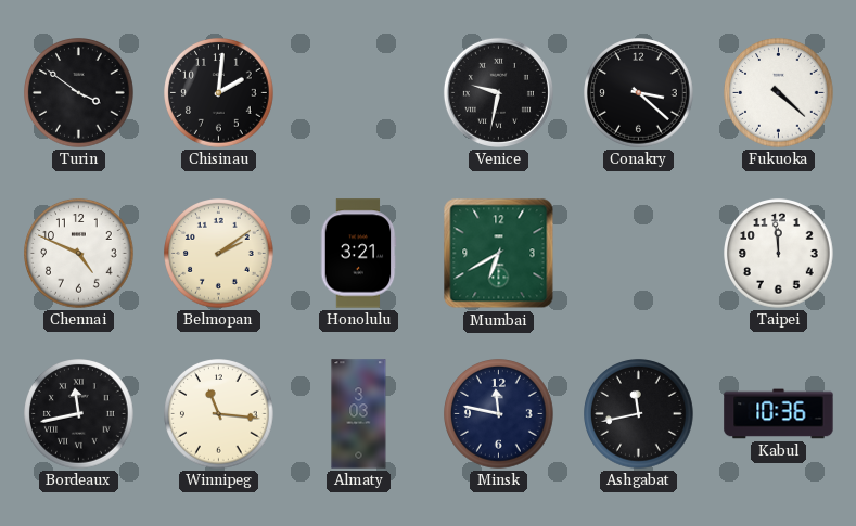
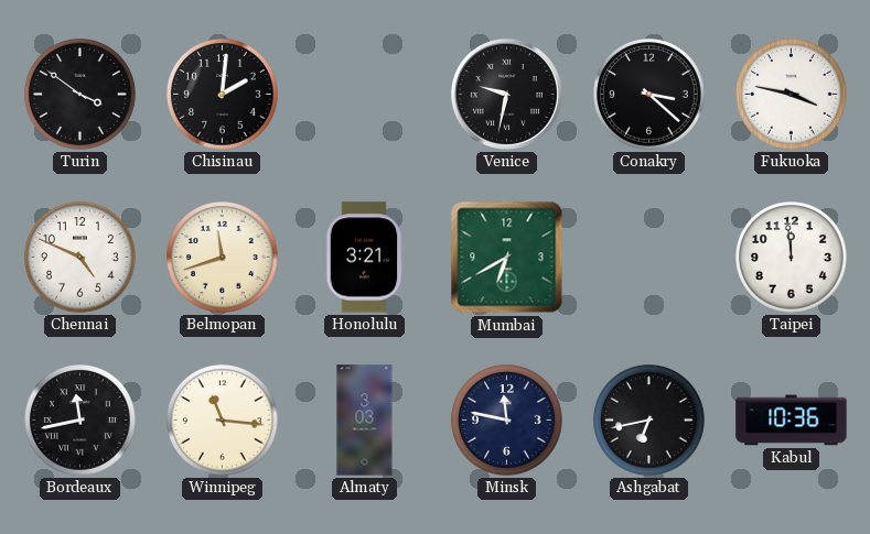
Fukuoka: 4:22 -> 3:47
Belmopan: 2:09 -> 11:42
Ashgabat: 11:43 -> 6:43
